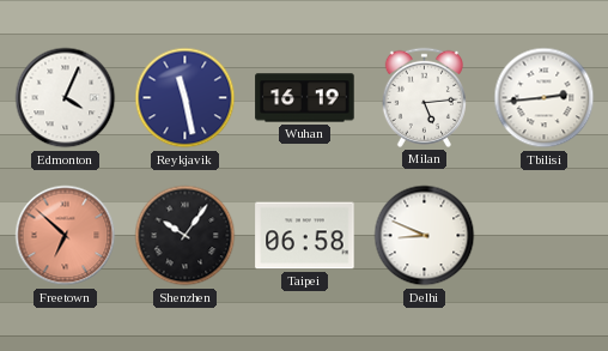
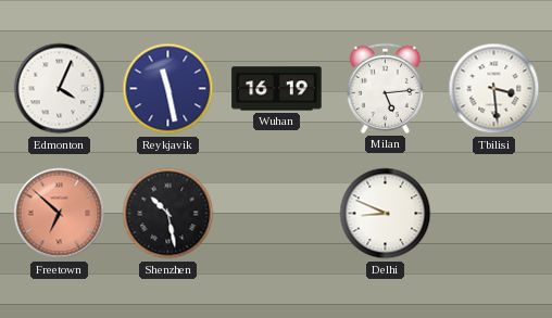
Tbilisi: 2:44 -> 3:29
Shenzhen: 10:06 -> 10:28
Taipei: 06:58 -> none
